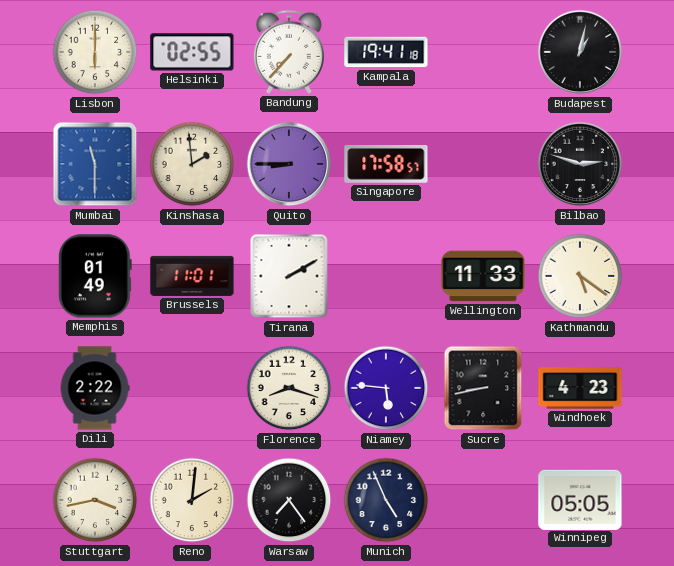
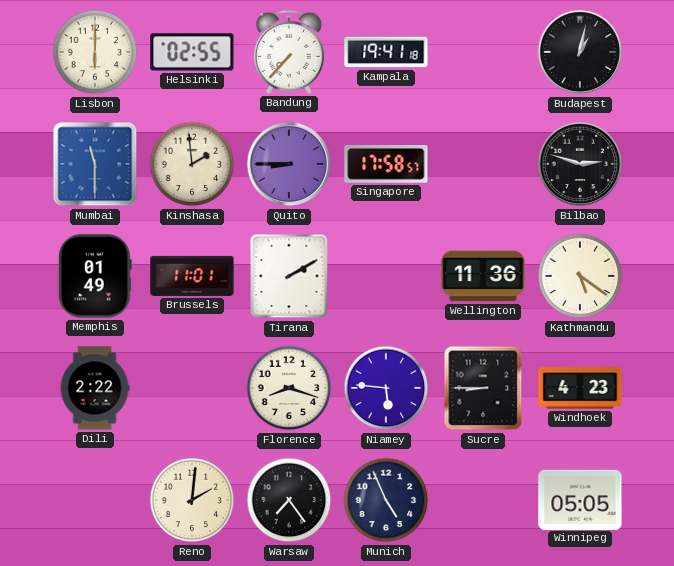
Wellington: 11:33 -> 11:36
Sucre: 8:43 -> 8:45
Stuttgart: 3:43 -> none
